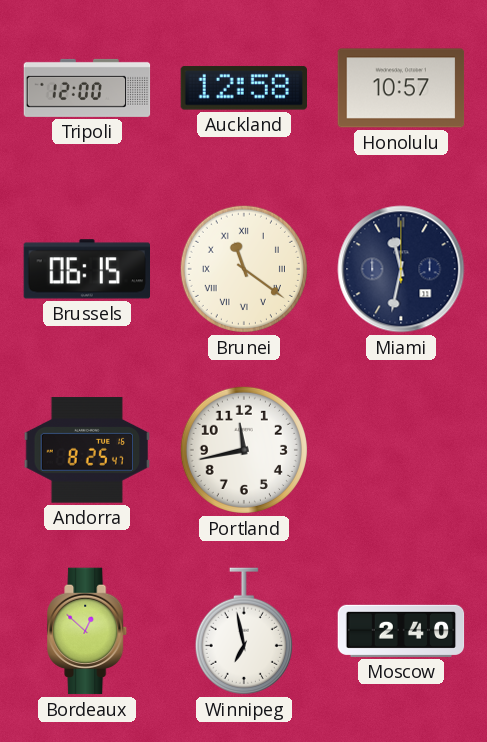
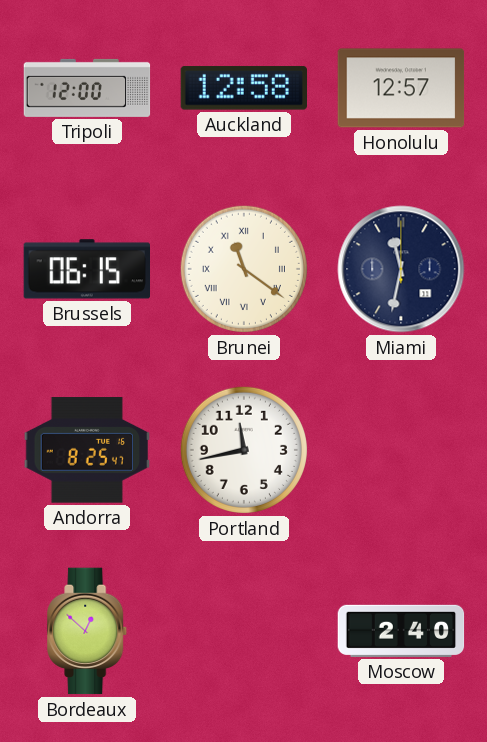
Honolulu: 10:57 -> 12:57
Winnipeg: 6:58 -> none
